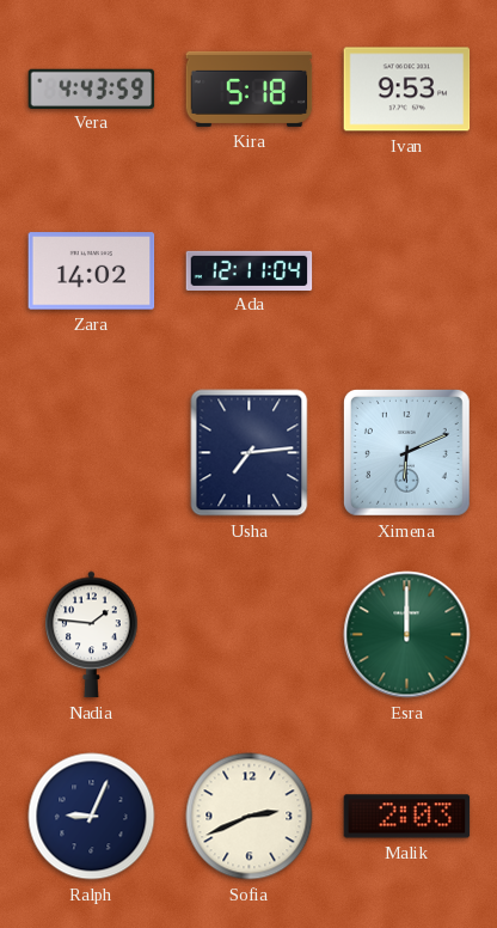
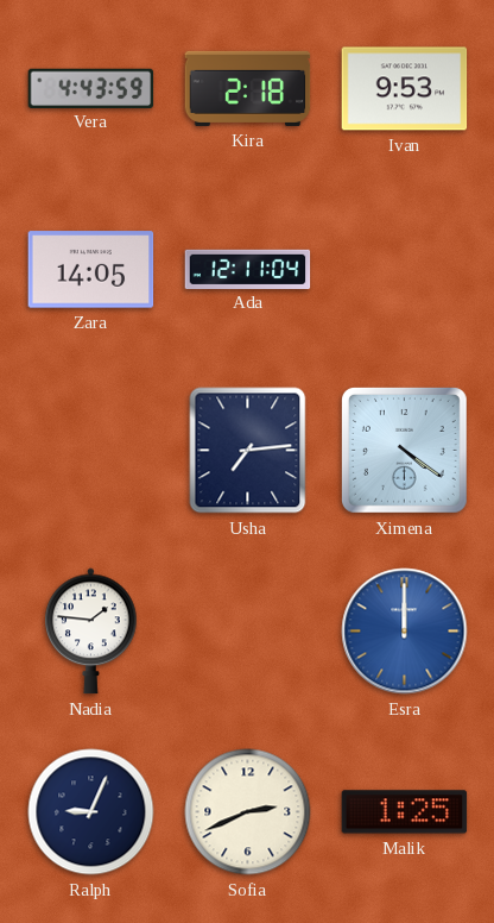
Kira: 5:18 -> 2:18
Zara: 14:02 -> 14:05
Ximena: 6:11 -> 4:21
Esra dial: green -> blue
Malik: 2:03 -> 1:25
